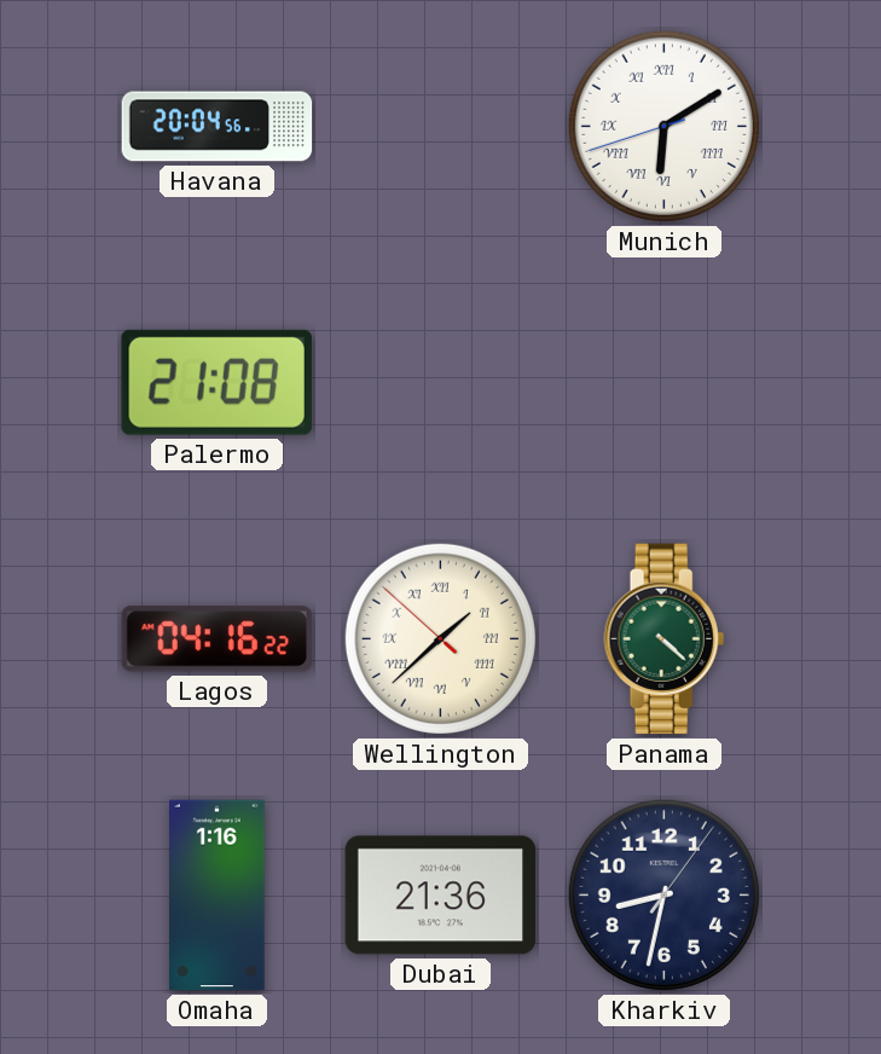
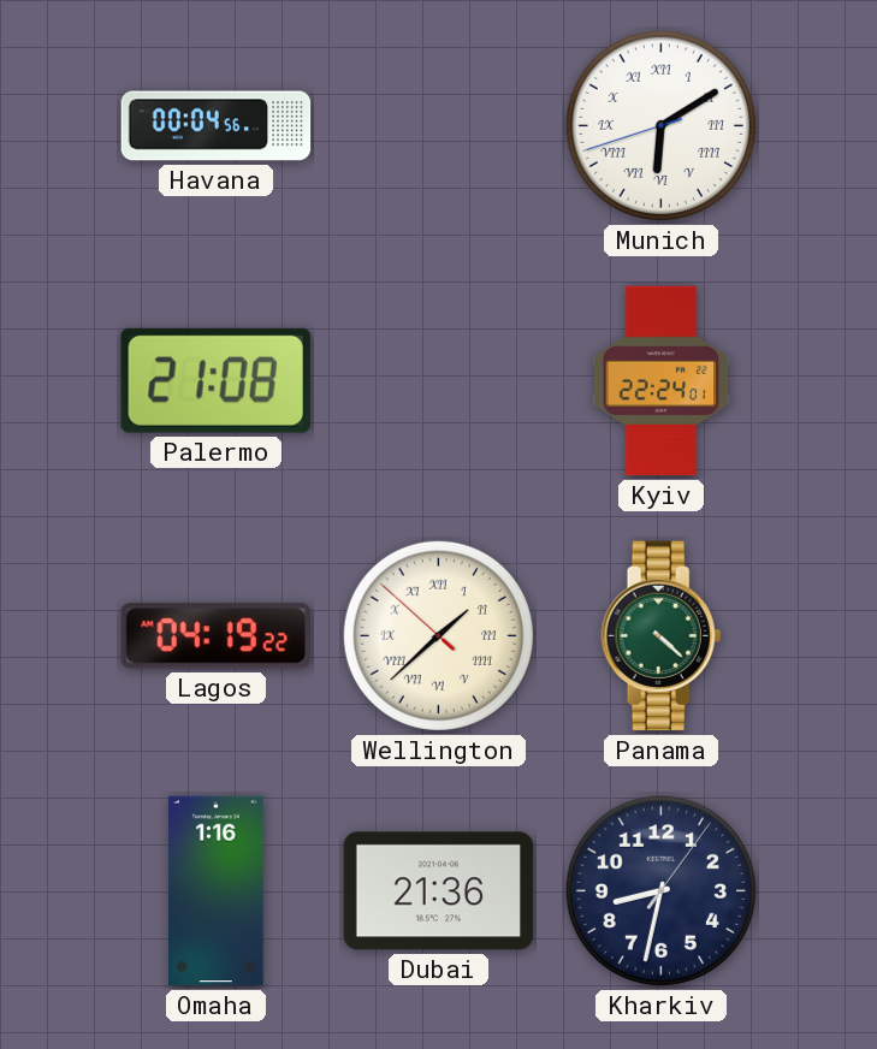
Havana: 20:04 -> 00:04
Kyiv: none -> 22:24
Lagos: 04:16 -> 04:19
